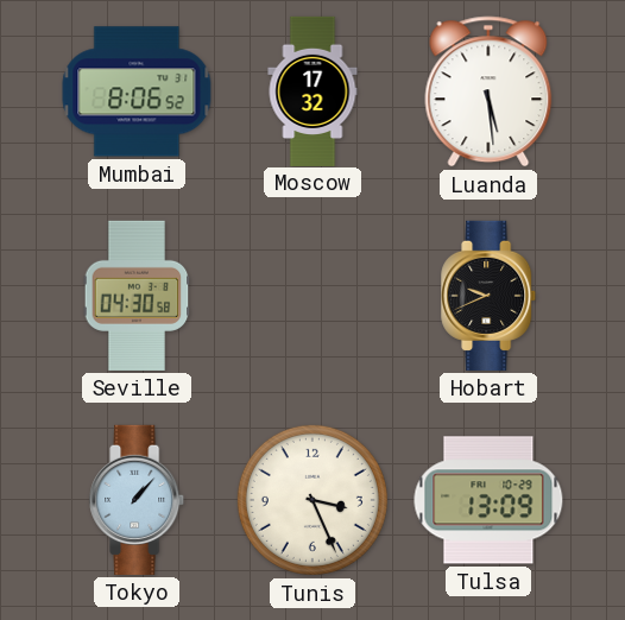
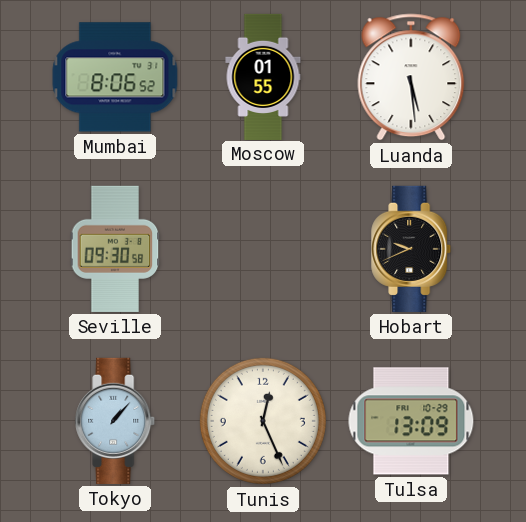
Moscow: 17:32 -> 01:55
Seville: 04:30 -> 09:30
Tunis: 3:26 -> 12:26
